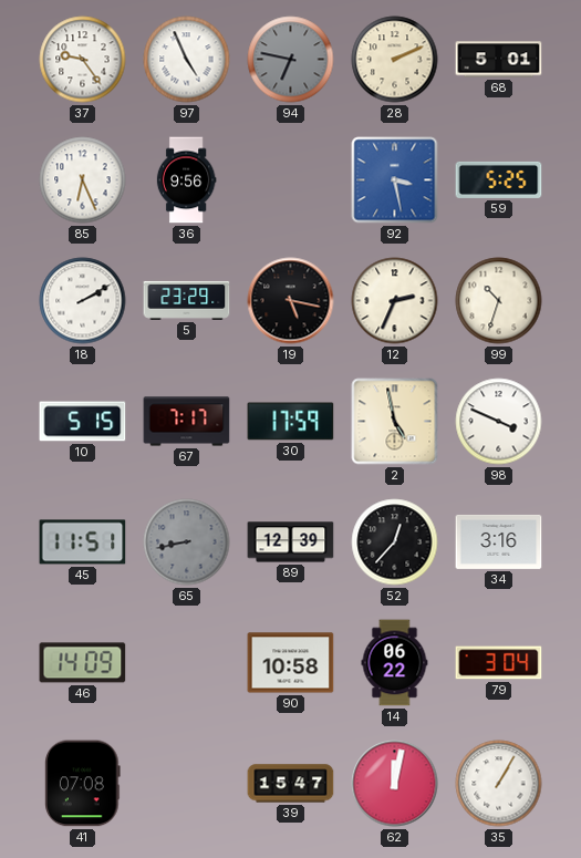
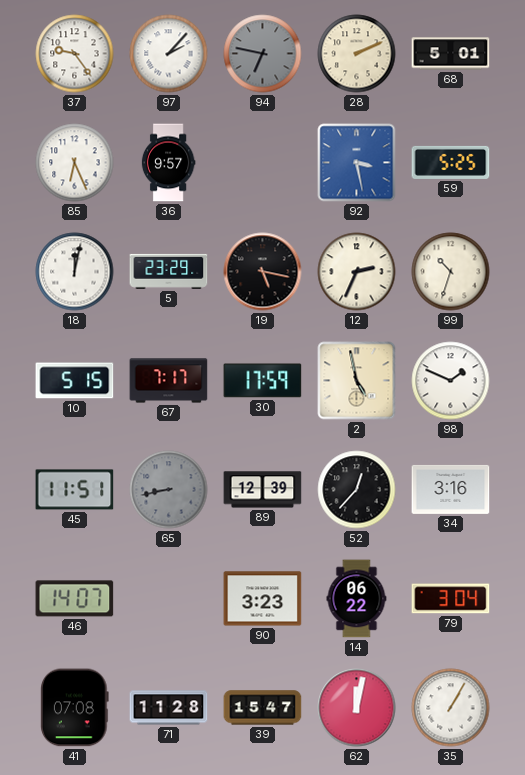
97: 4:56 -> 2:07
36: 9:56 -> 9:57
18: 2:10 -> 12:02
98: 3:49 -> 1:49
46: 14:09 -> 14:07
90: 10:58 -> 3:23
71: none -> 11:28
